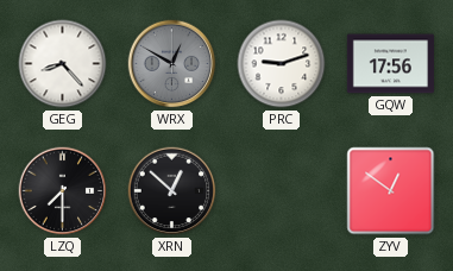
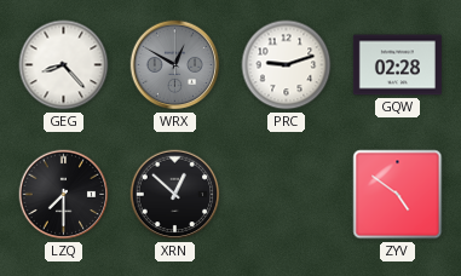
GQW: 17:56 -> 02:28
ZYV: 12:51 -> 4:51
